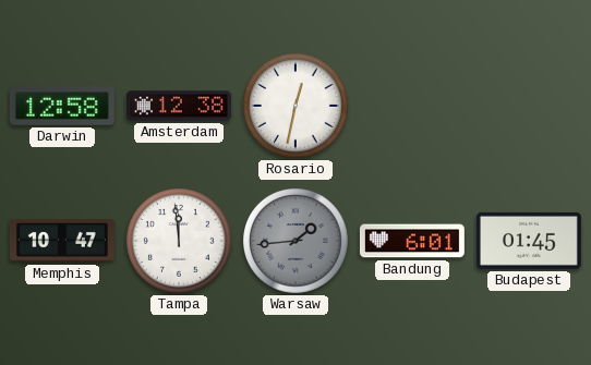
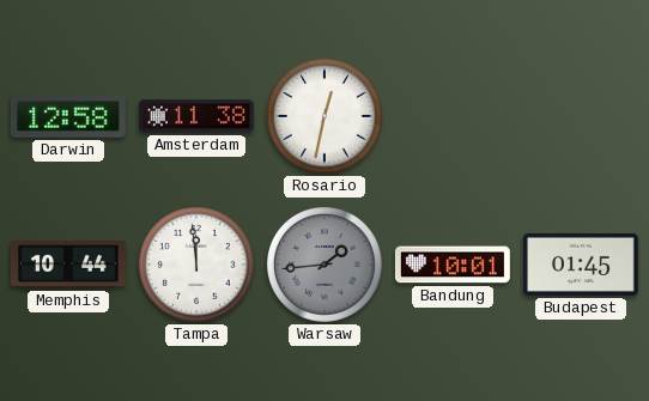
Amsterdam: 12:38 -> 11:38
Memphis: 10:47 -> 10:44
Bandung: 6:01 -> 10:01
